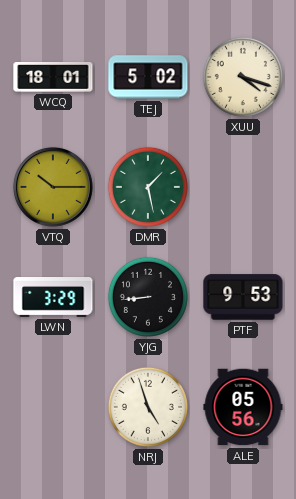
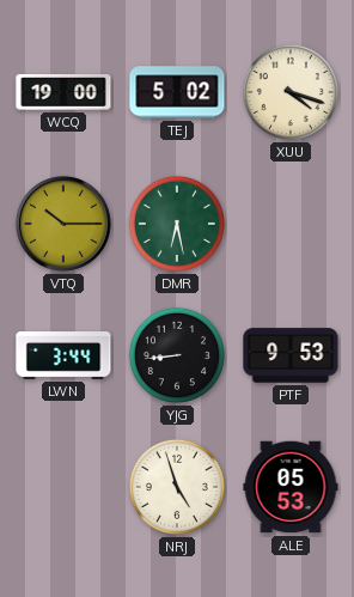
WCQ: 18:01 -> 19:00
DMR: 1:28 -> 6:28
LWN: 3:29 -> 3:44
ALE: 05:56 -> 05:53
